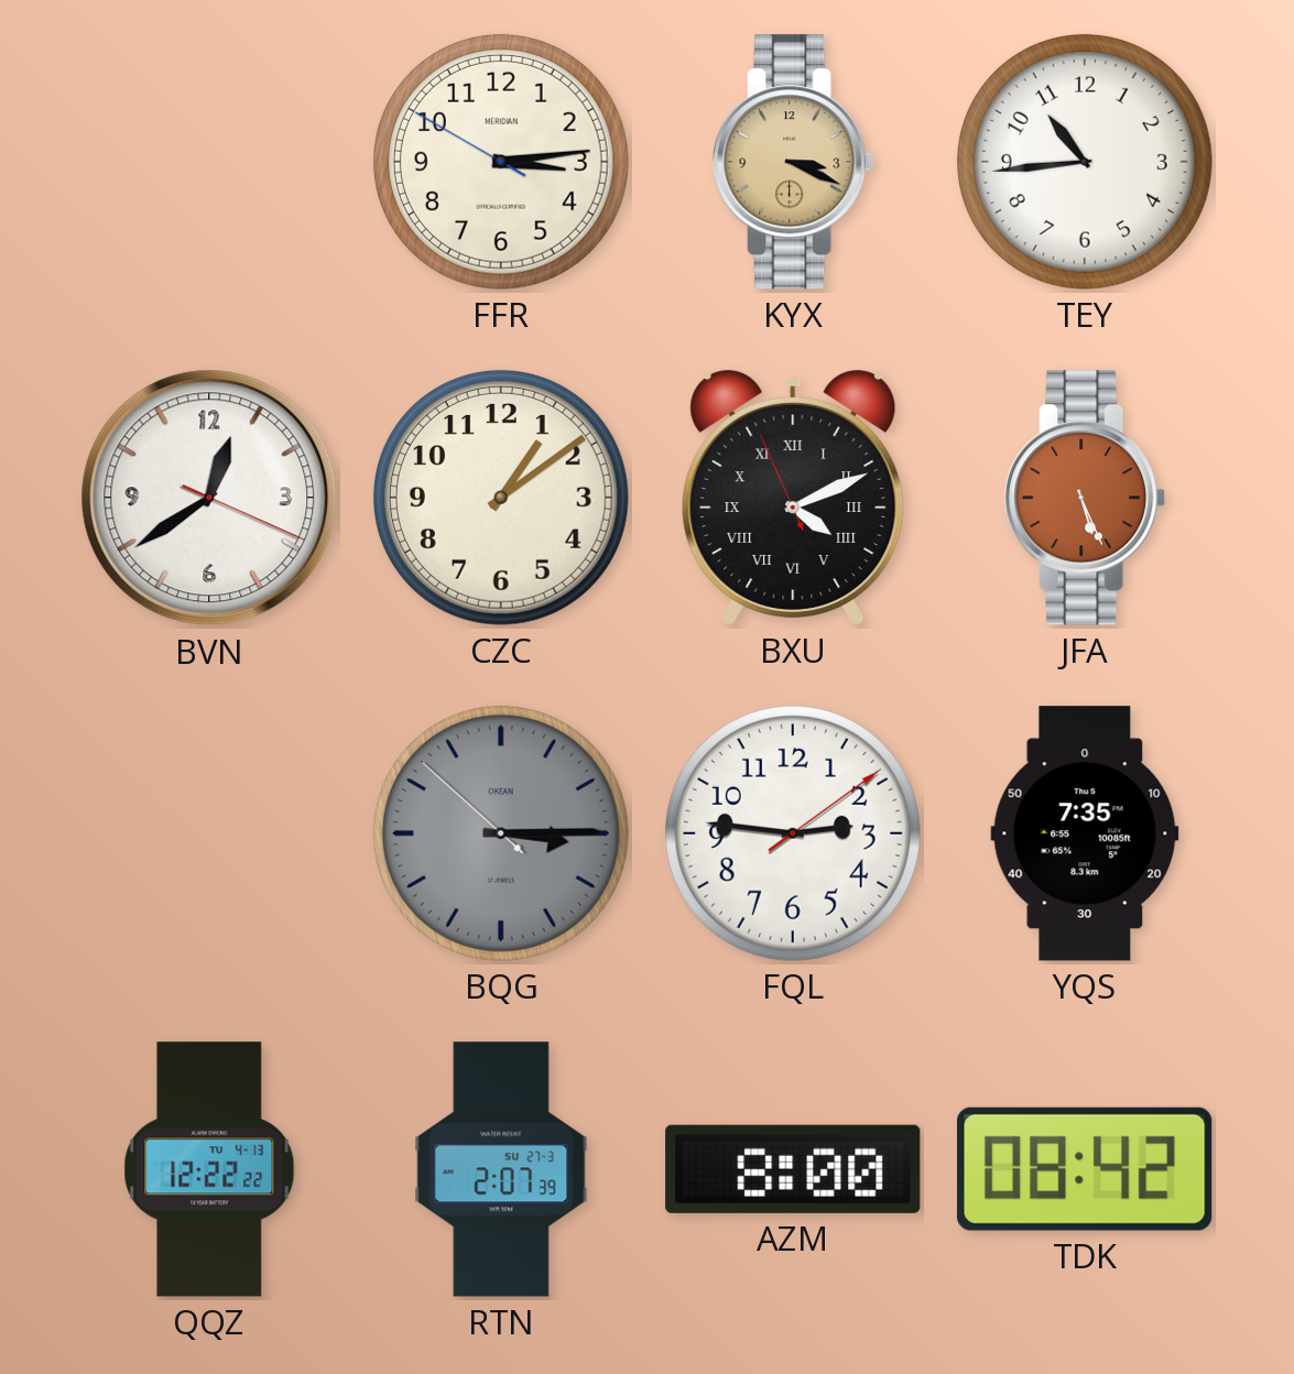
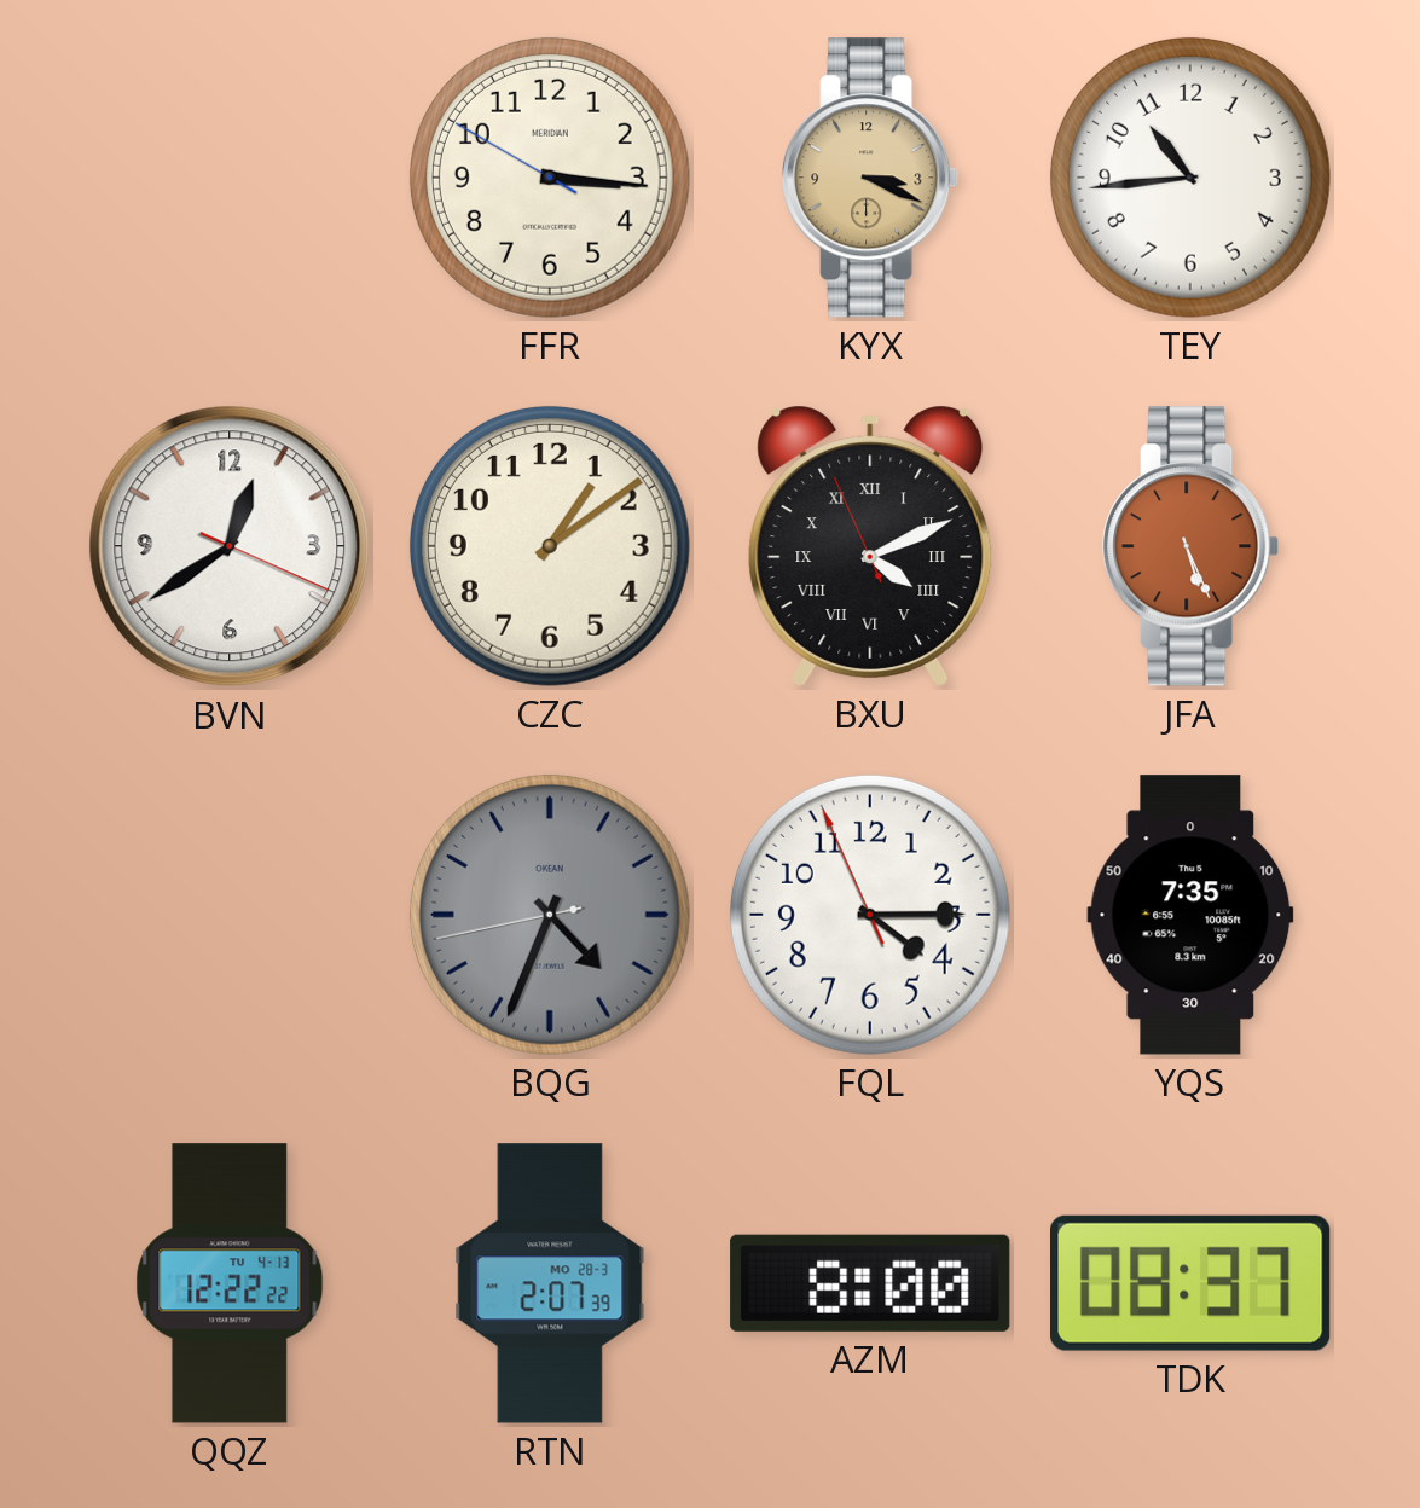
FFR: 3:13 -> 3:15
BQG: 3:14 -> 4:33
FQL: 2:46 -> 4:14
RTN date: SU 27-3 -> MO 28-3
TDK: 08:42 -> 08:37
